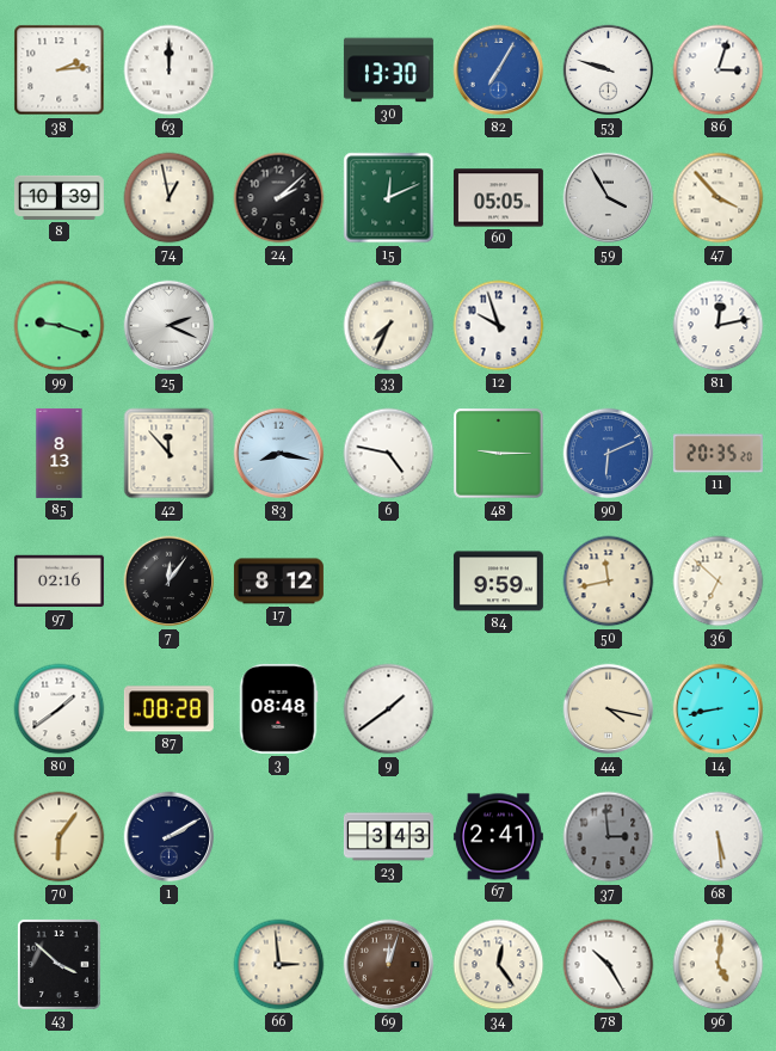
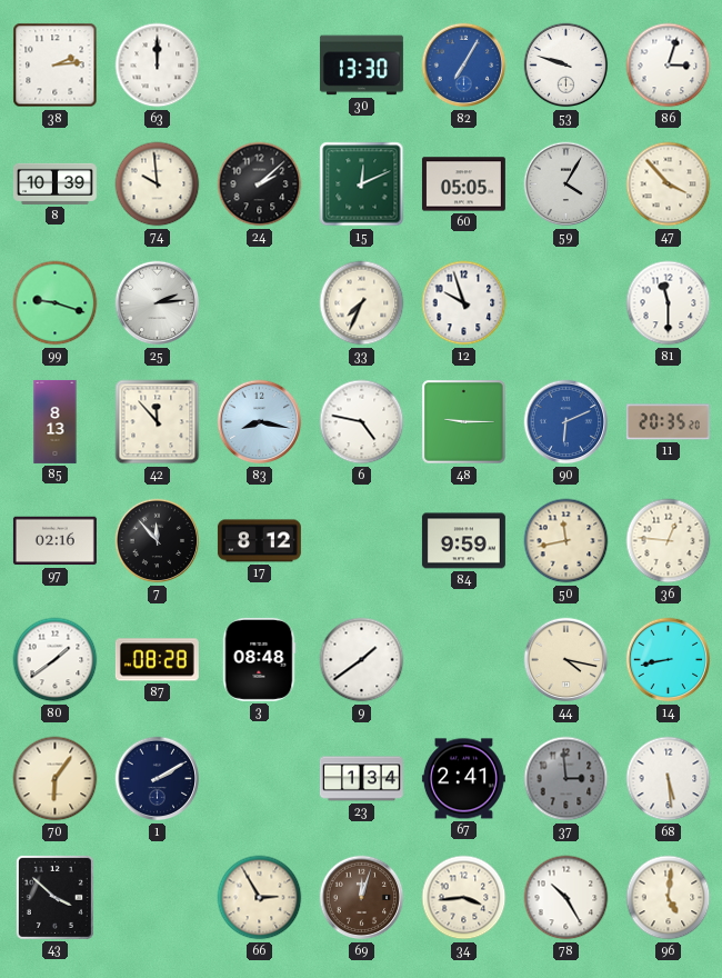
74: 12:58 -> 9:59
59: 3:55 -> 4:05
25: 2:19 -> 2:14
81: 12:13 -> 11:30
7: 12:06 -> 11:53
36: 6:52 -> 12:46
23: 3:43 -> 1:34
66: 2:59 -> 2:55
34: 12:24 -> 3:44
